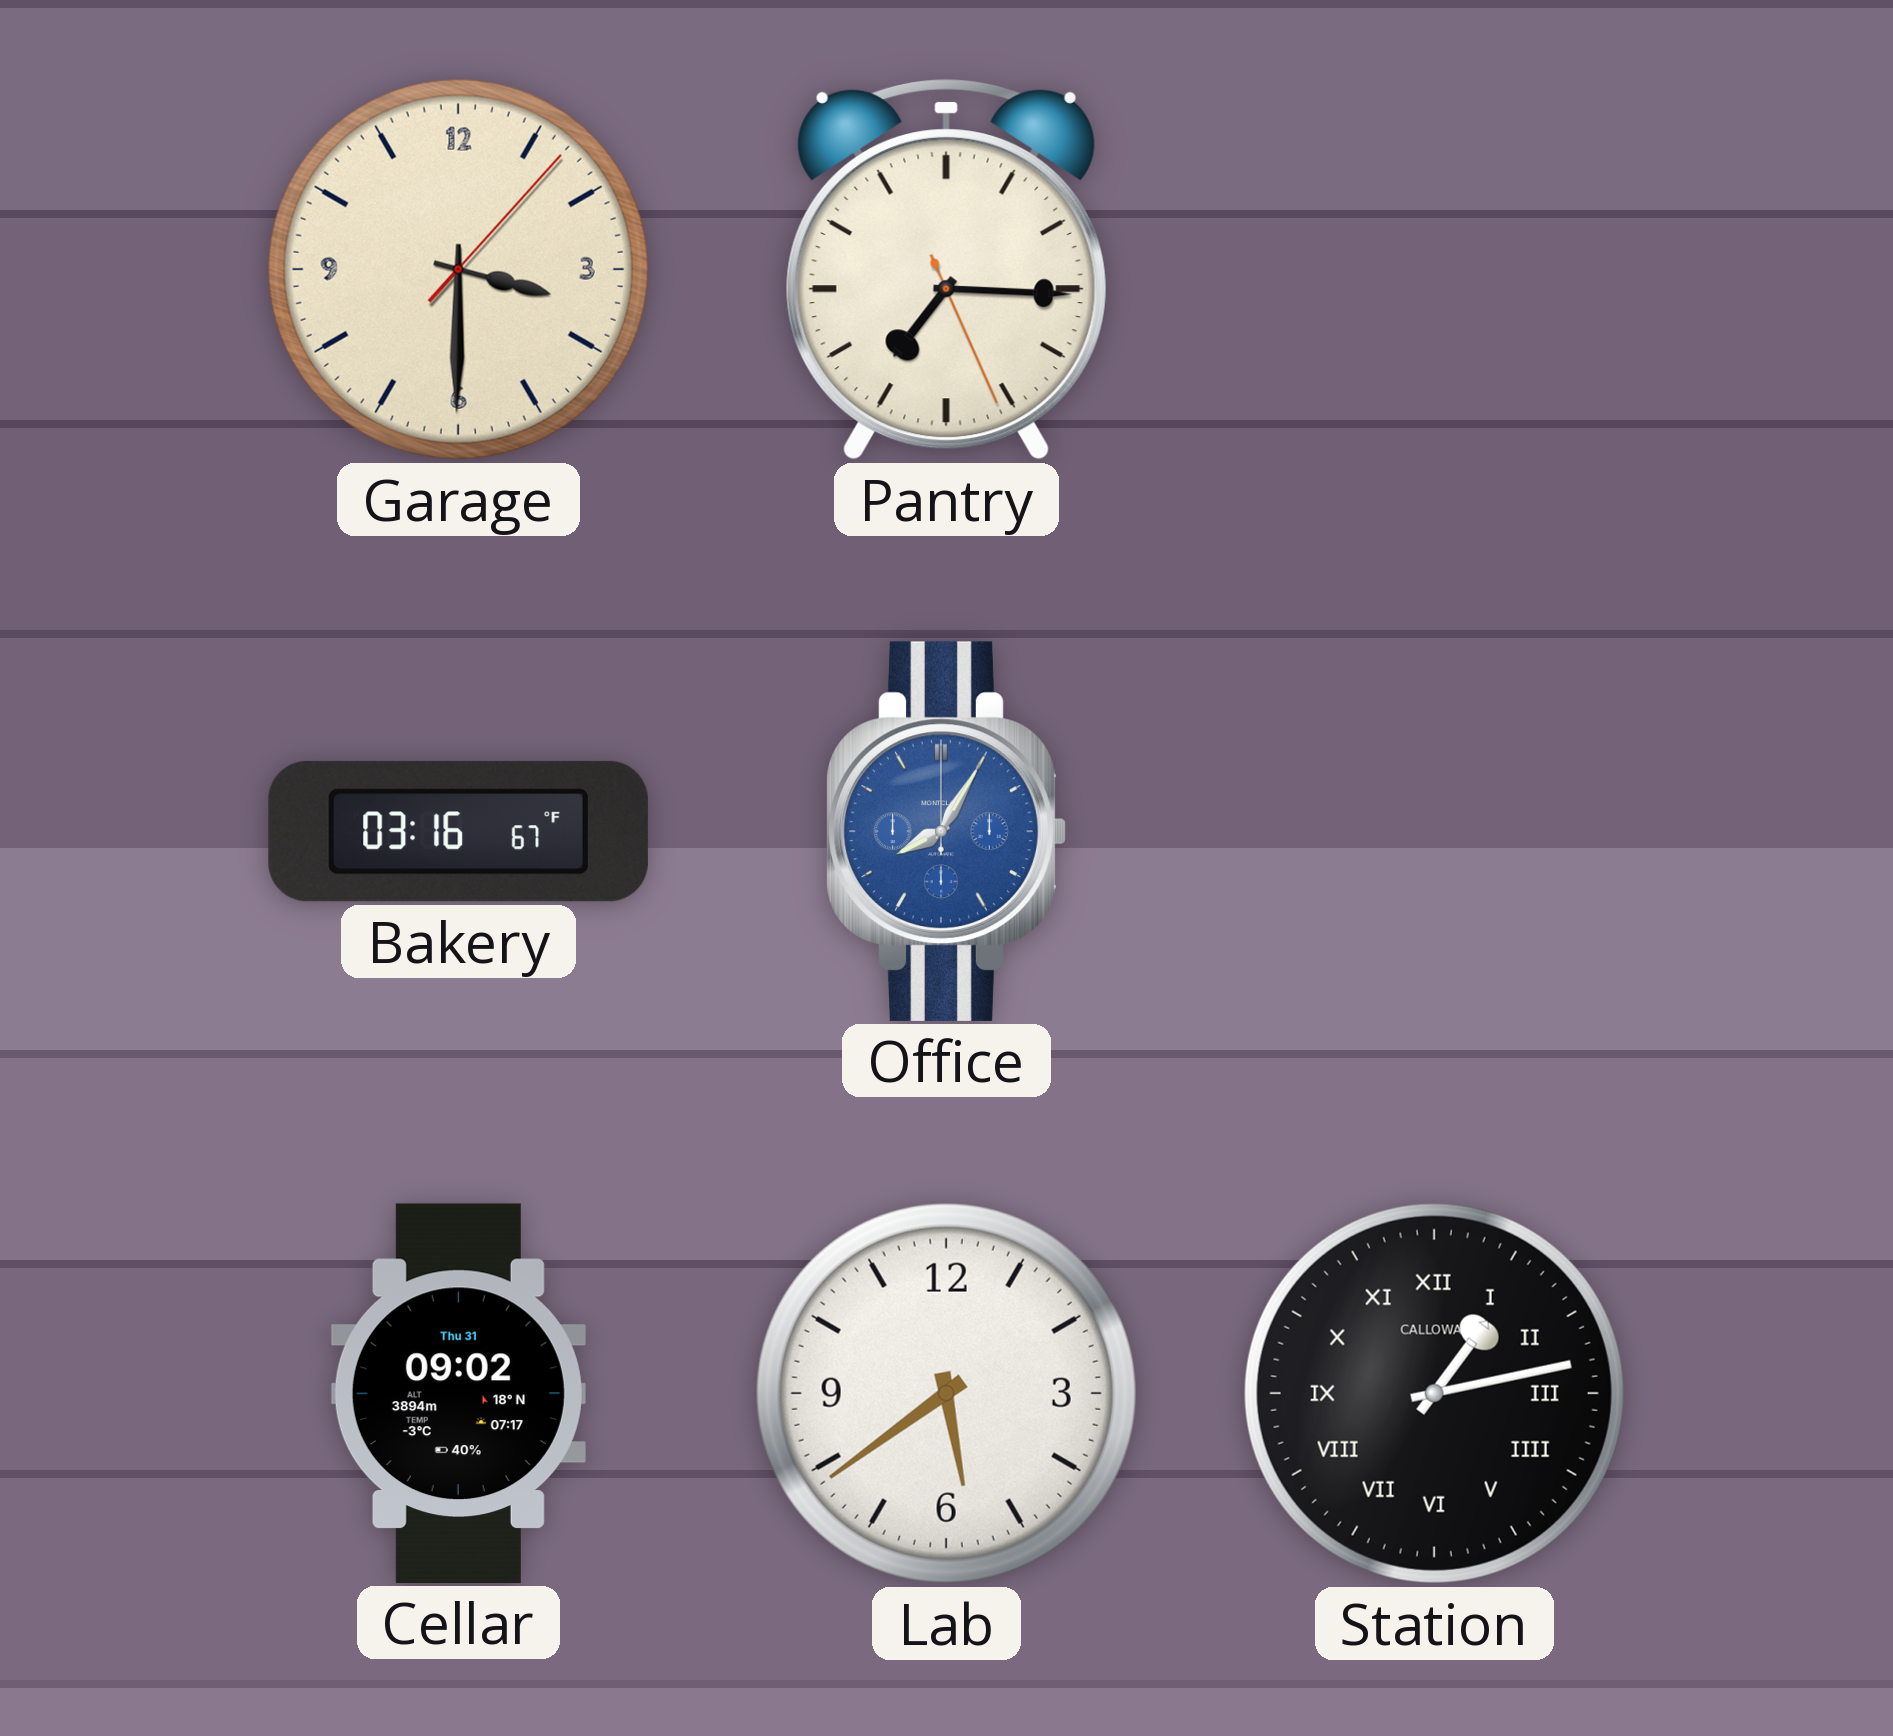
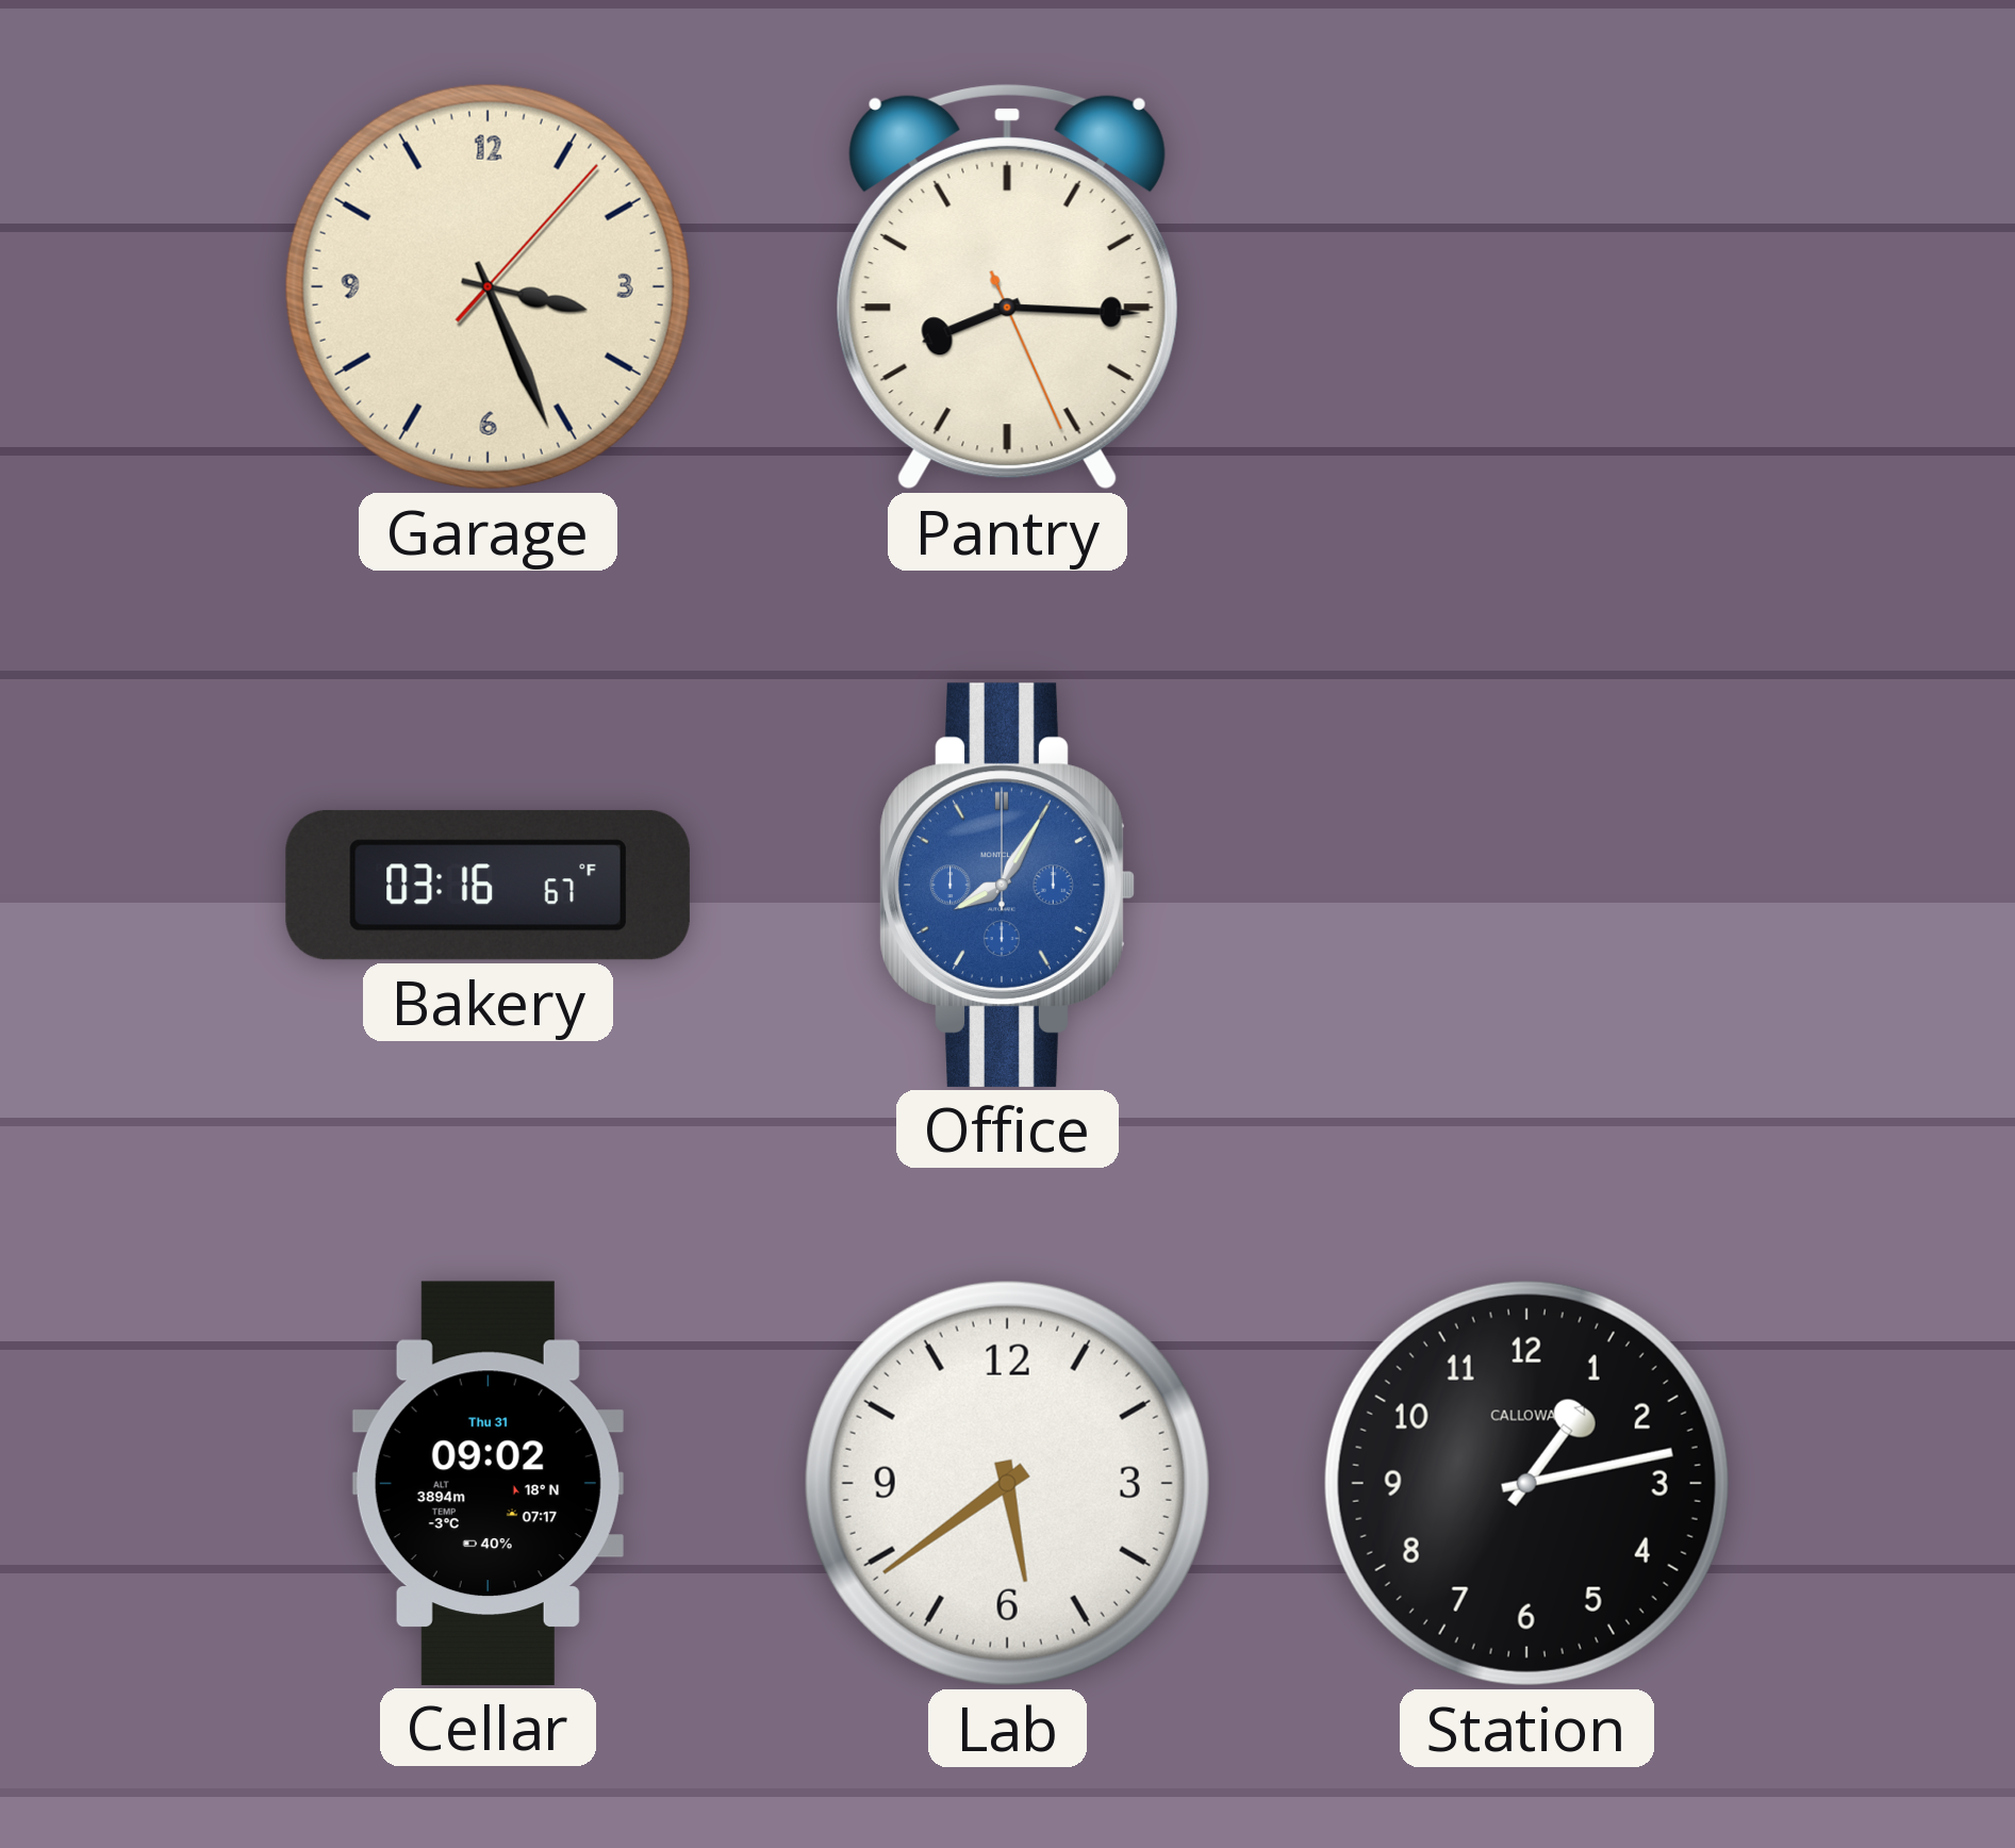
Garage: 3:30 -> 3:26
Pantry: 7:15 -> 8:15
Station numerals: Roman -> Arabic
